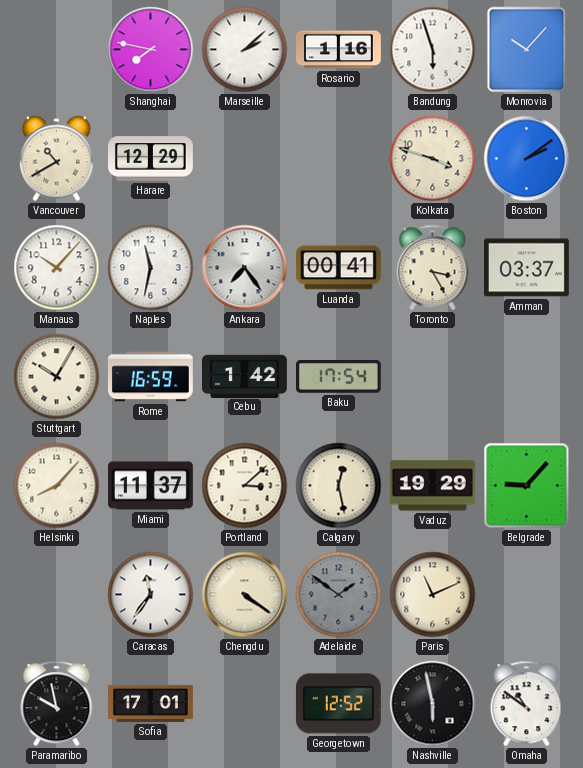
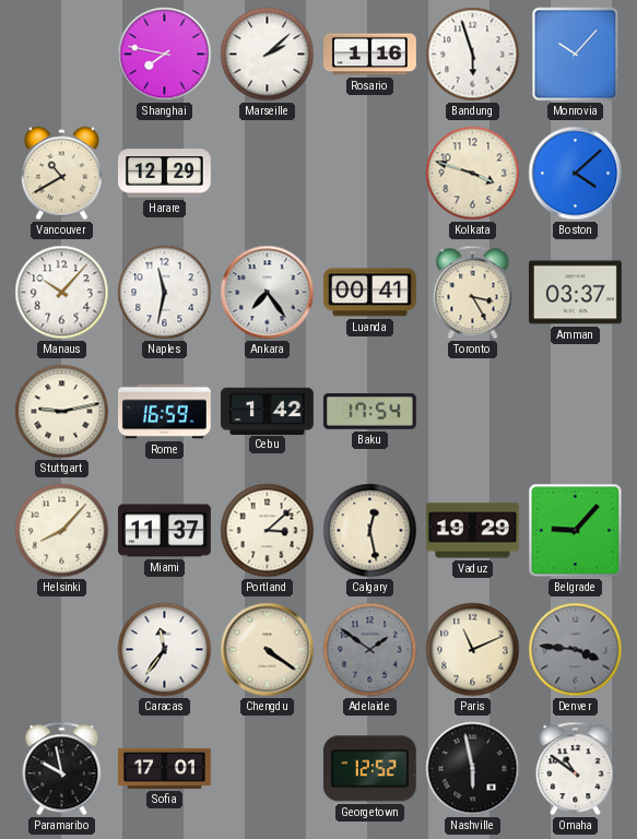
Boston: 2:09 -> 4:08
Stuttgart: 10:05 -> 9:13
Denver: none -> 3:46
